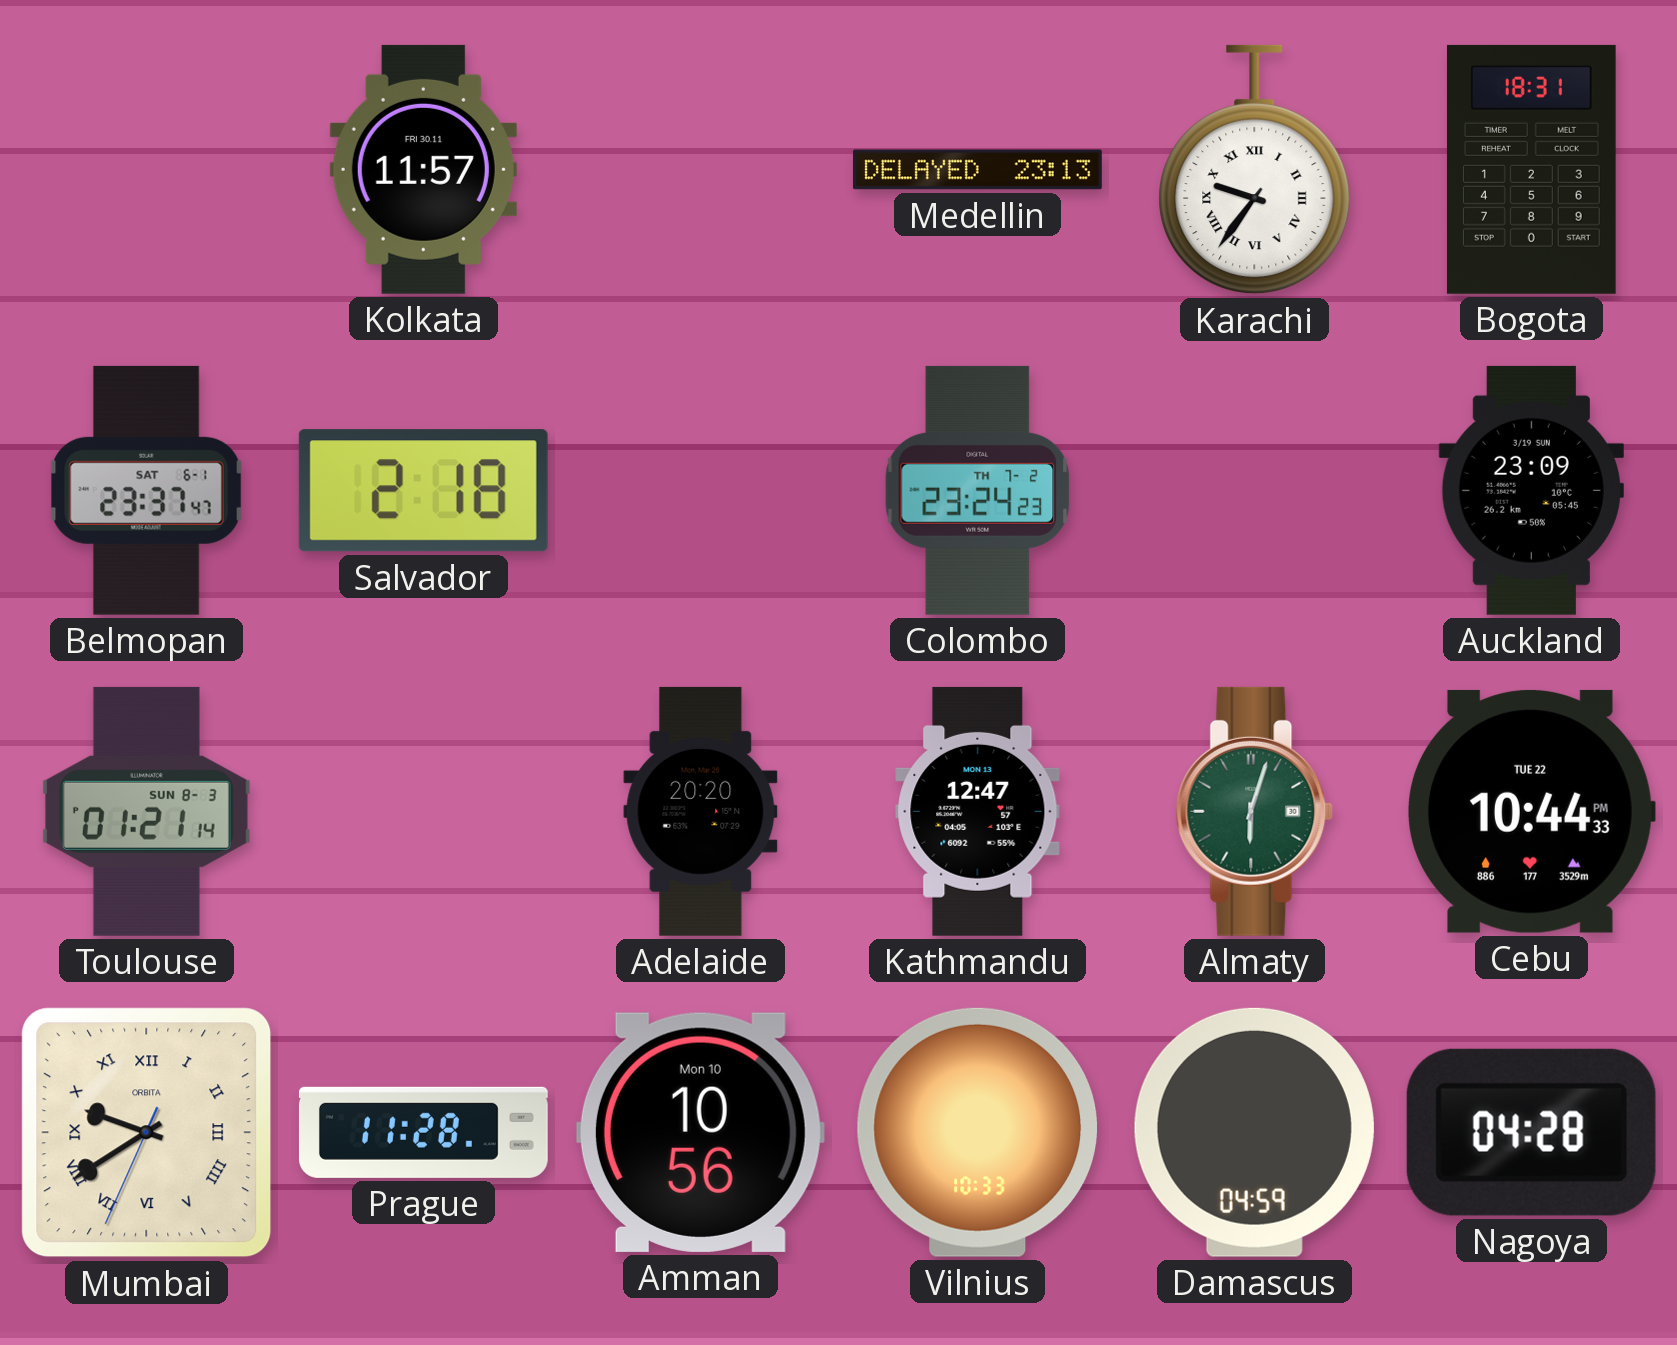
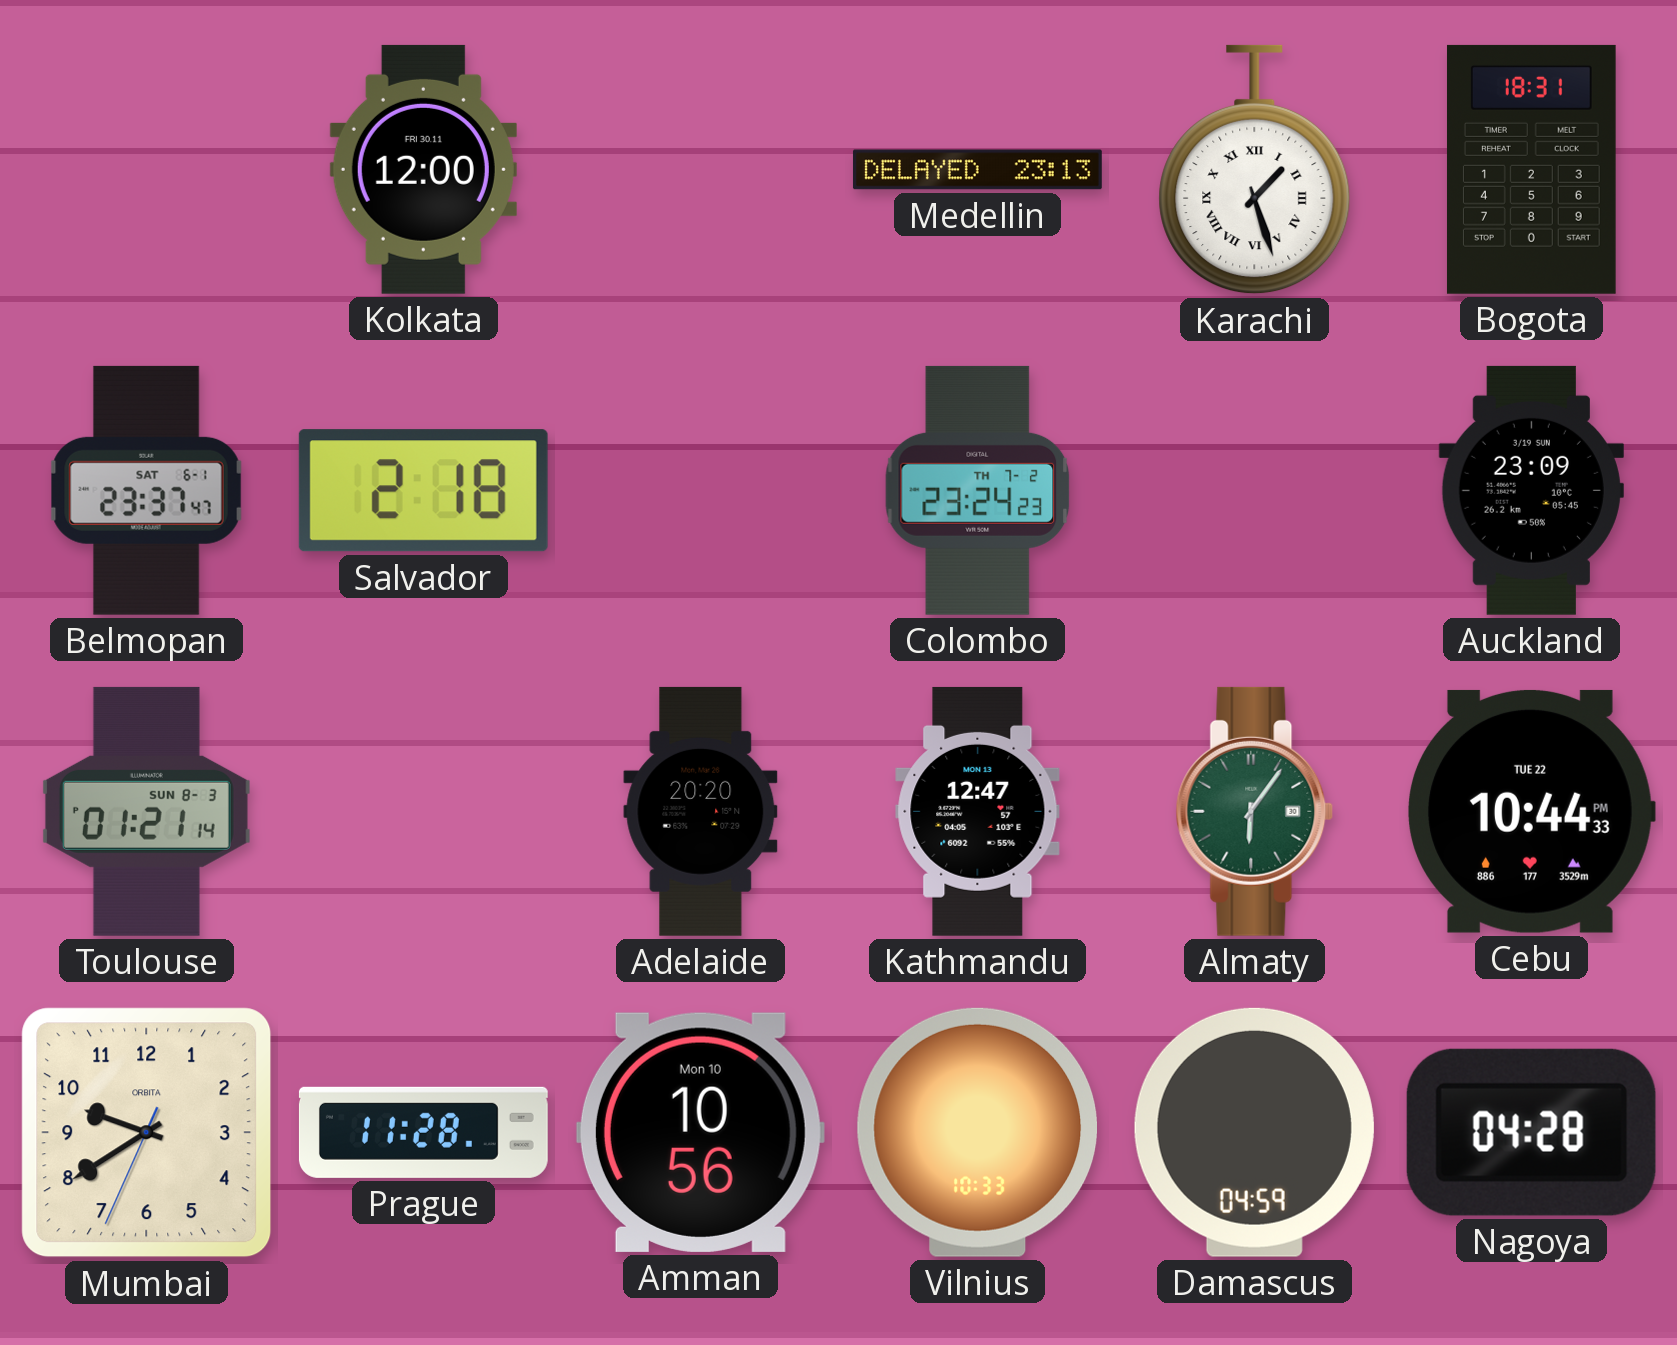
Kolkata: 11:57 -> 12:00
Karachi: 9:36 -> 1:27
Almaty: 6:03 -> 6:06
Mumbai numerals: Roman -> Arabic
